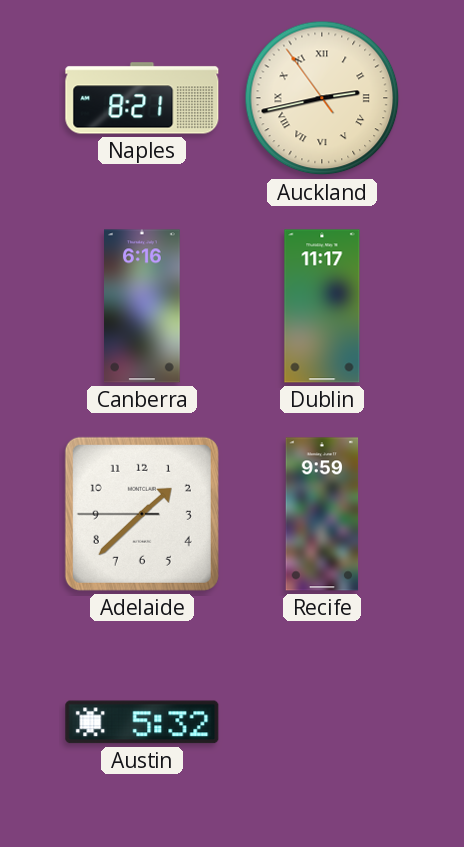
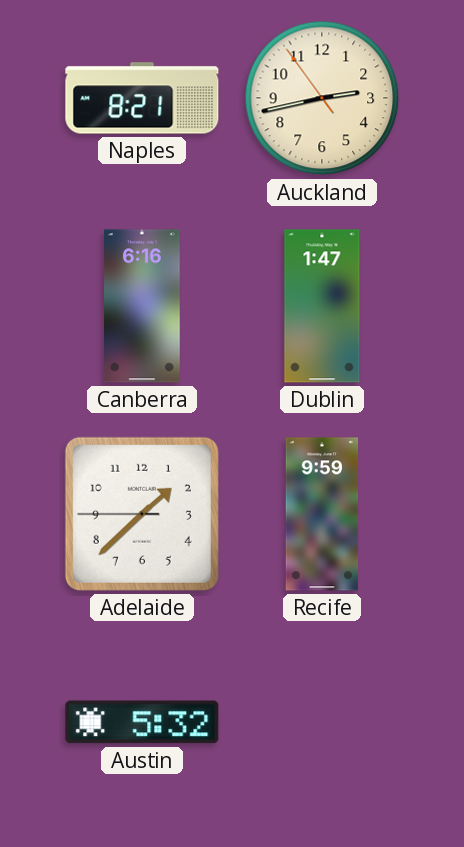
Auckland numerals: Roman -> Arabic
Dublin: 11:17 -> 1:47
